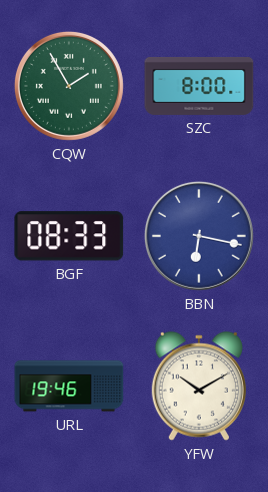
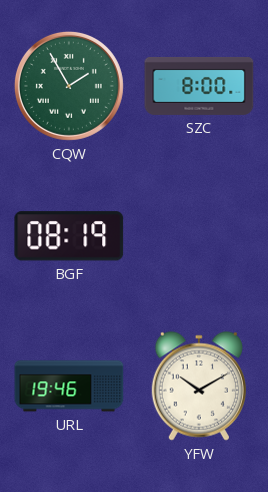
BGF: 08:33 -> 08:19
BBN: 6:17 -> none
